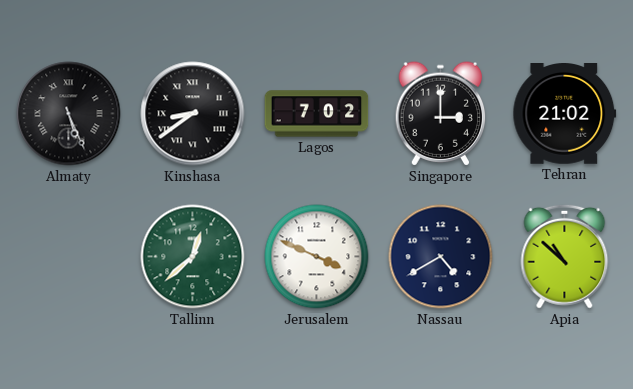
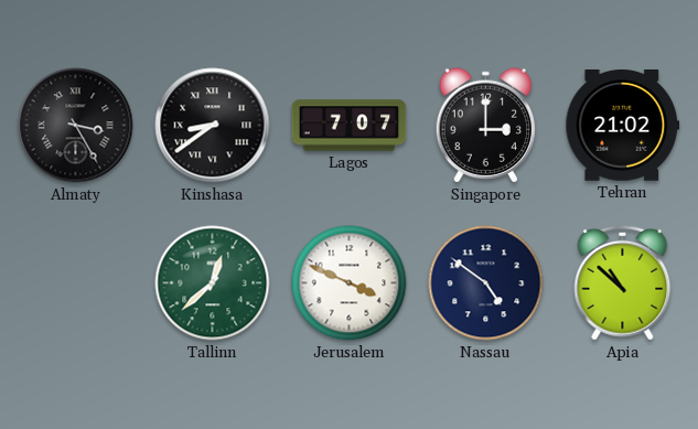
Almaty: 5:26 -> 3:25
Lagos: 7:02 -> 7:07
Nassau: 4:40 -> 4:51
